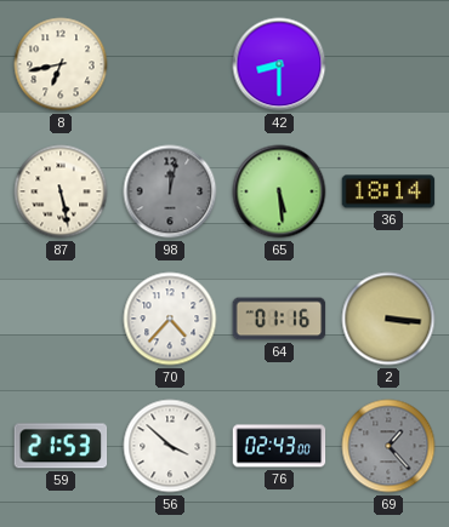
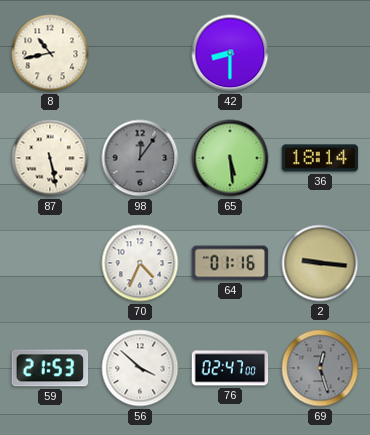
8: 6:43 -> 10:43
98: 12:02 -> 12:06
70: 4:37 -> 4:34
2: 3:16 -> 9:16
76: 02:43 -> 02:47
69: 1:23 -> 12:27
